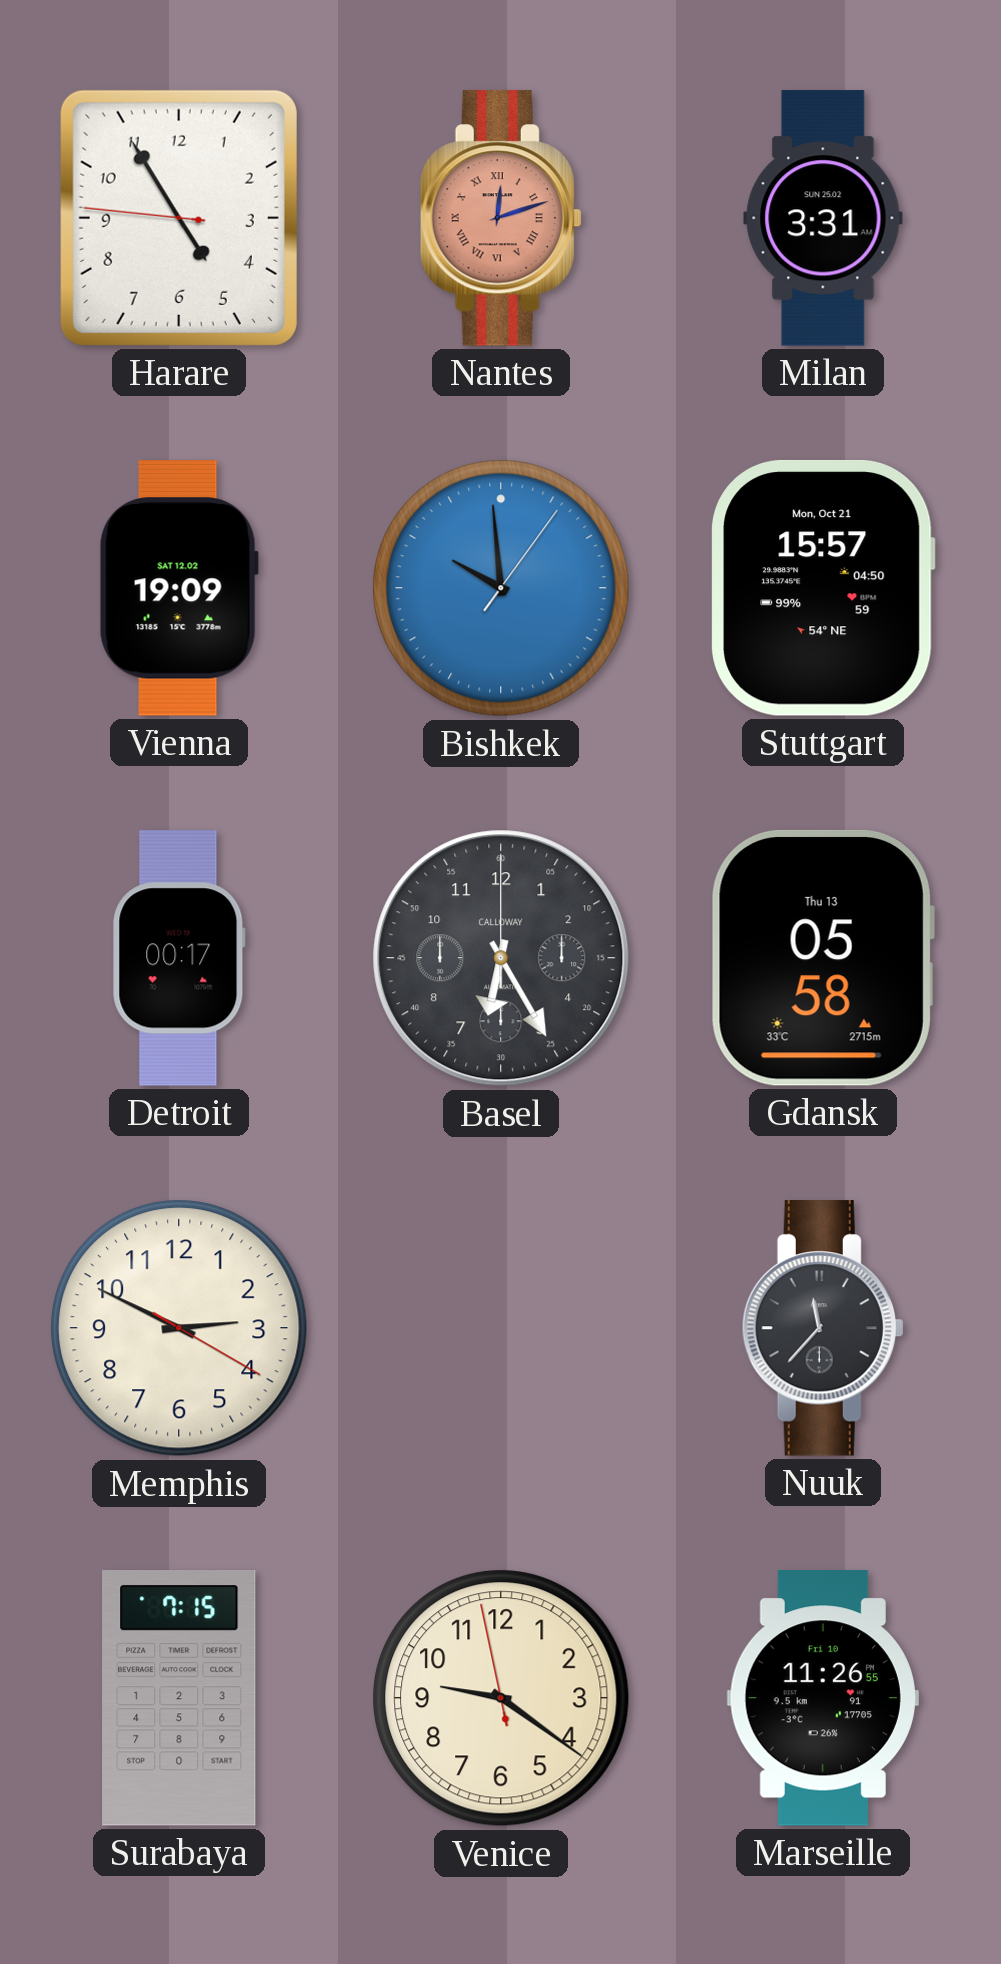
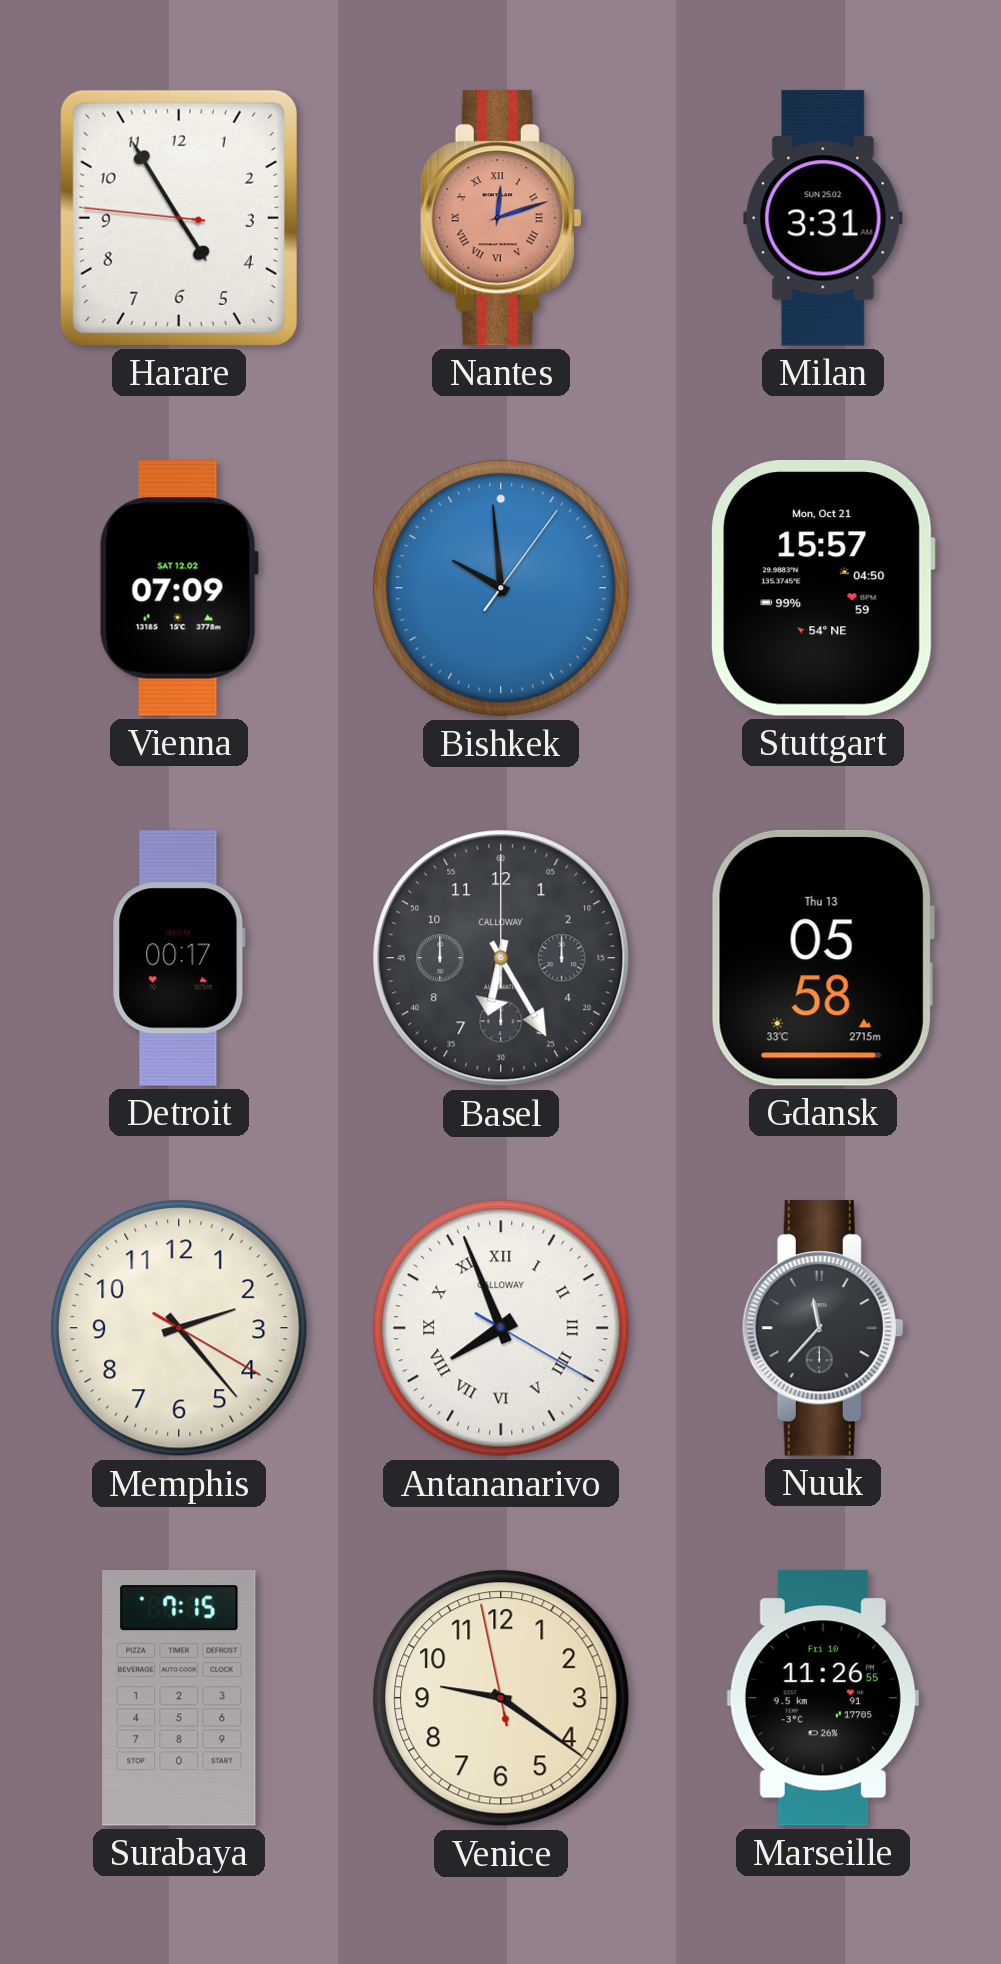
Vienna: 19:09 -> 07:09
Memphis: 2:49 -> 2:23
Antananarivo: none -> 7:56
